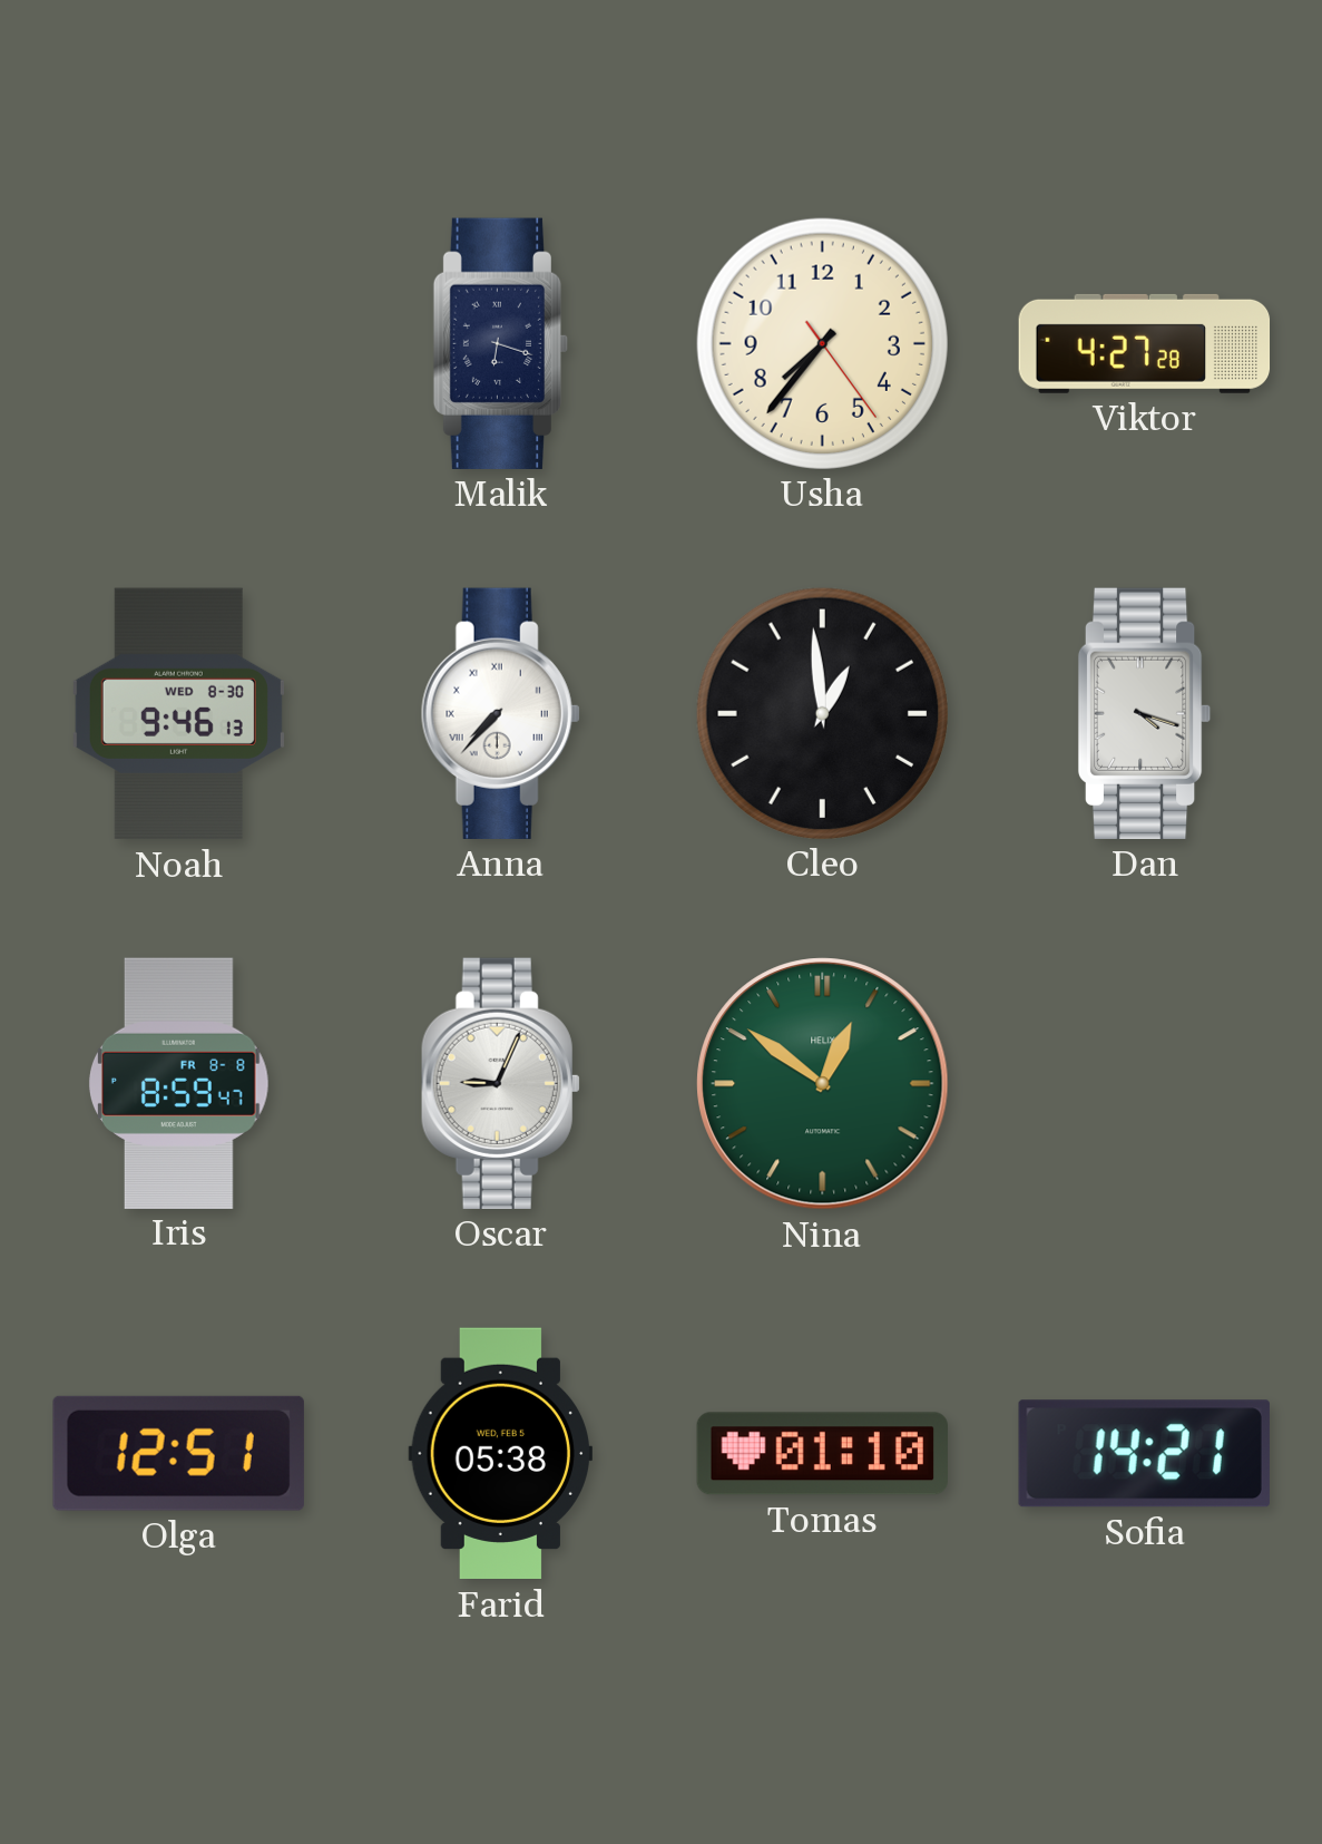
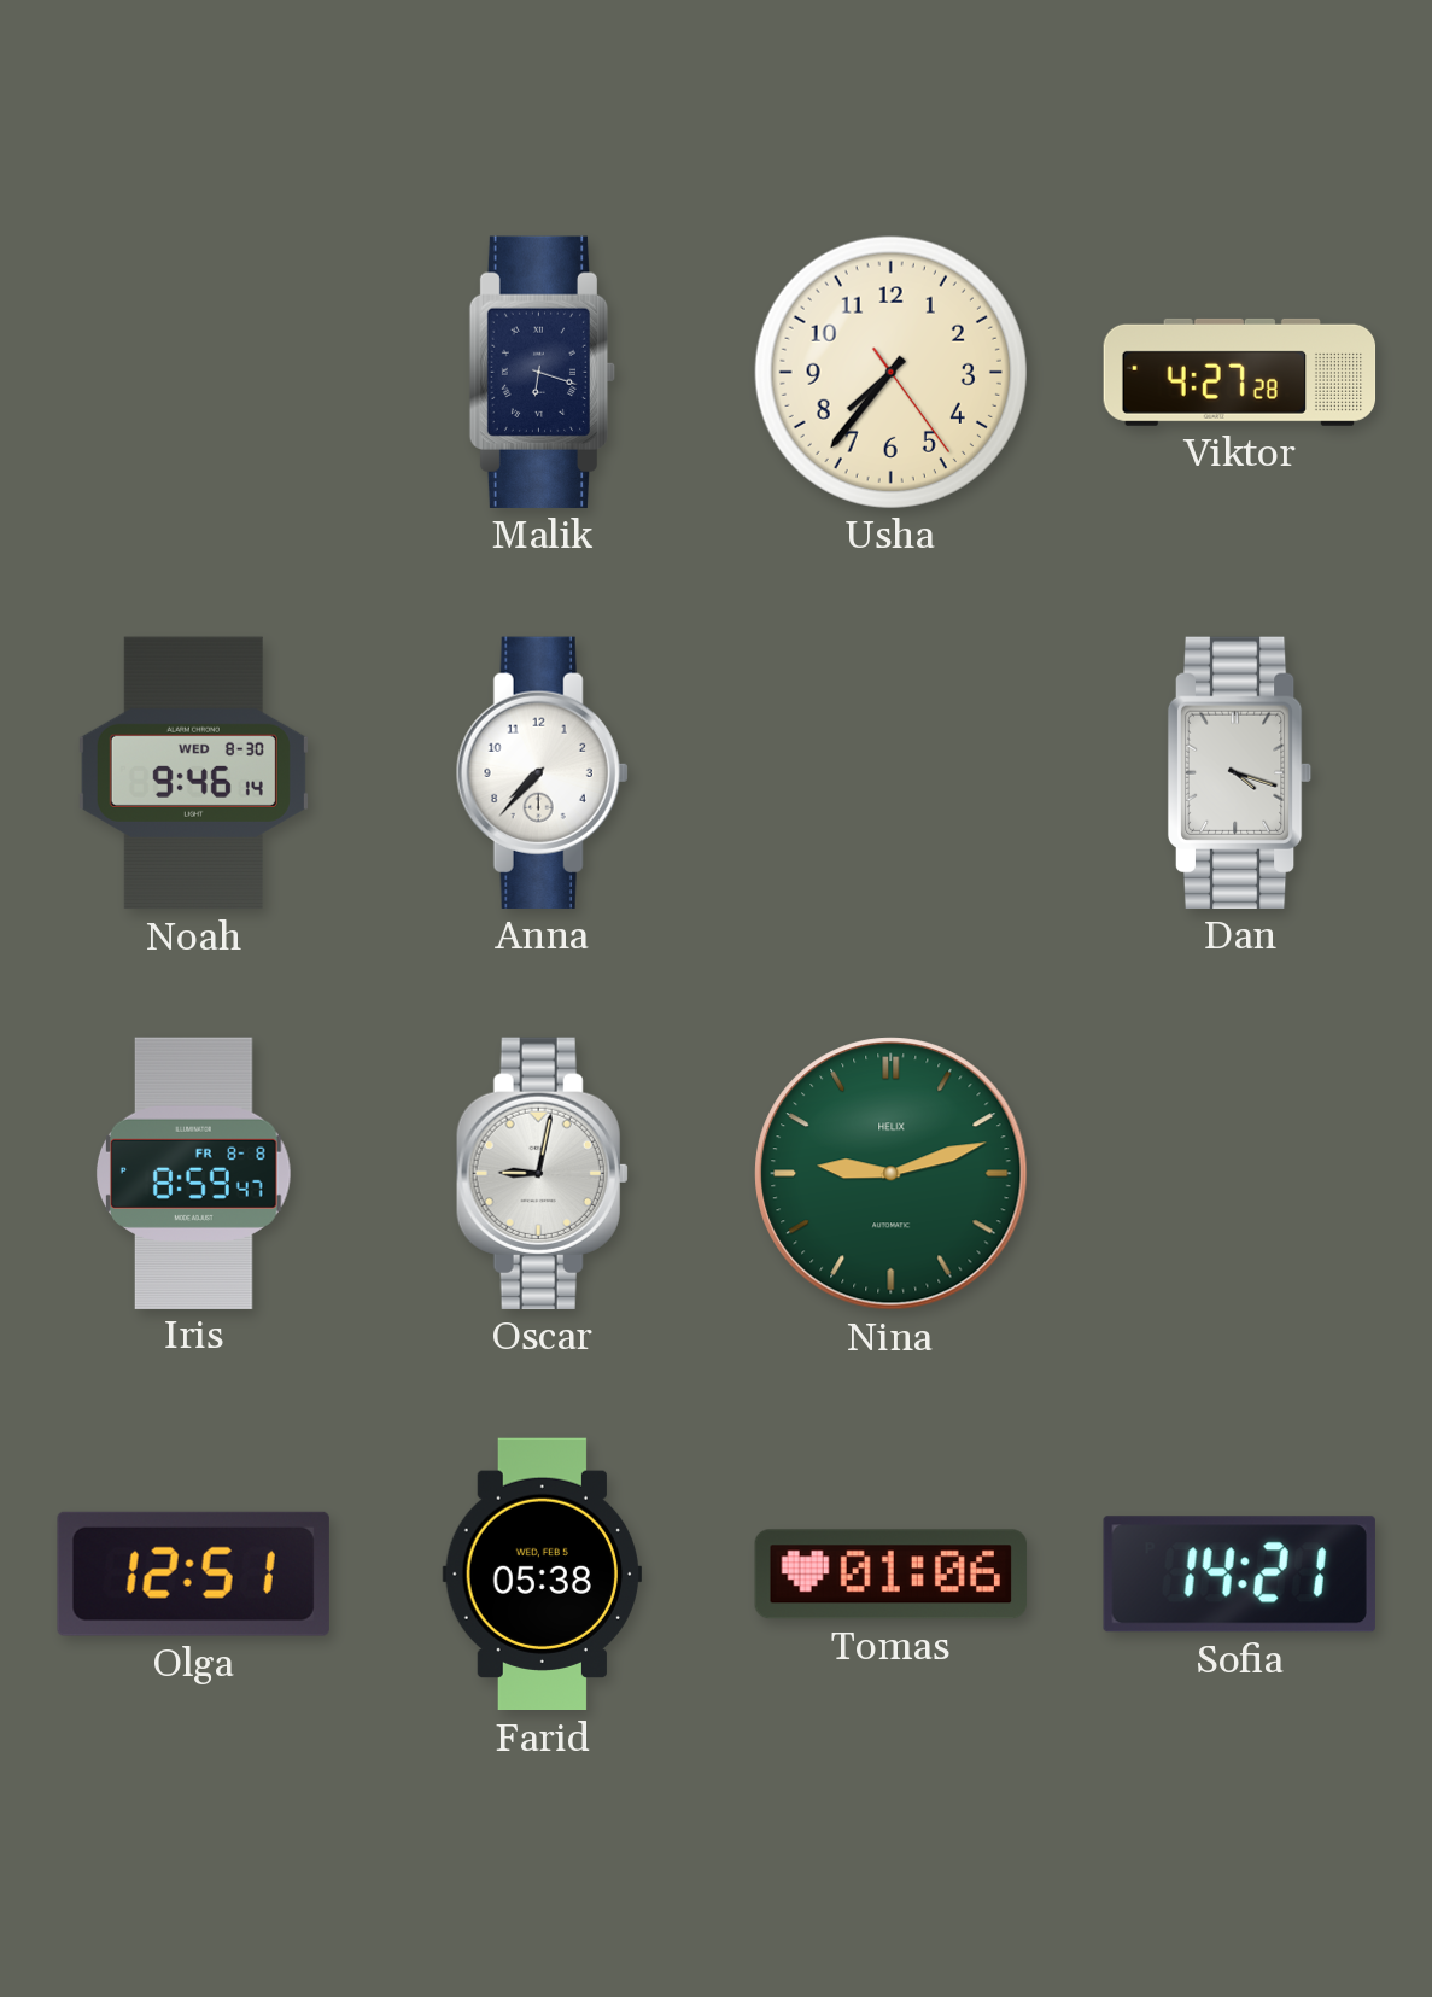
Noah: 9:46:13 -> 9:46:14
Anna numerals: Roman -> Arabic
Cleo: 12:59 -> none
Oscar: 9:04 -> 9:02
Nina: 12:51 -> 9:12
Tomas: 01:10 -> 01:06
